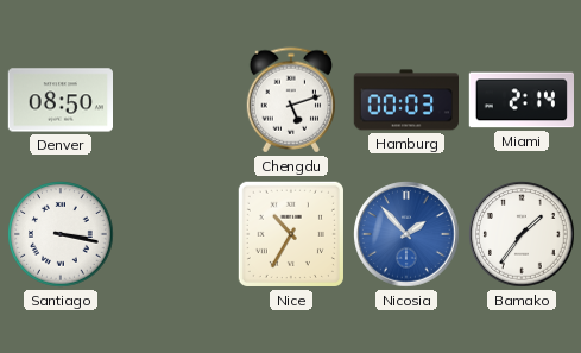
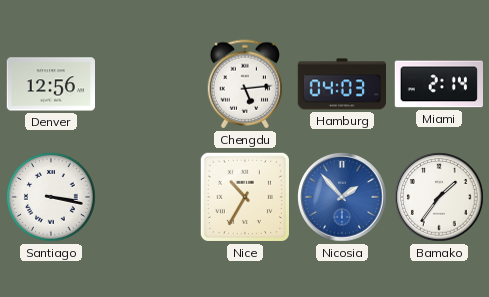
Denver: 08:50 -> 12:56
Chengdu: 5:12 -> 5:14
Hamburg: 00:03 -> 04:03
